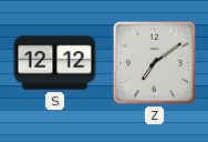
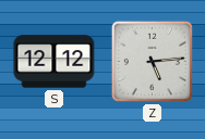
Z: 7:09 -> 5:14
